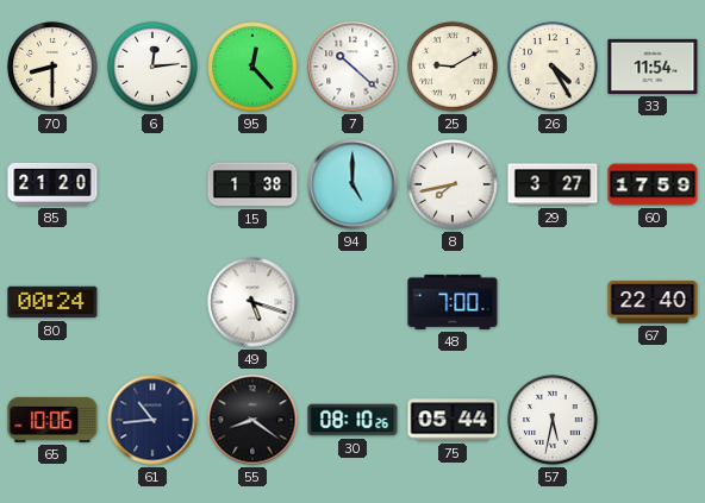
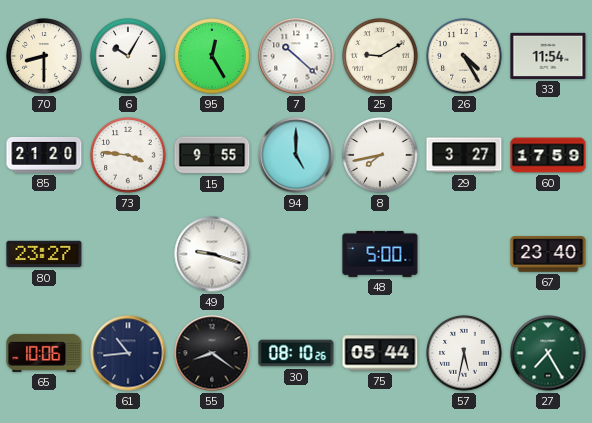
6: 12:14 -> 10:05
95: 12:23 -> 12:25
73: none -> 3:46
15: 1:38 -> 9:55
80: 00:24 -> 23:27
49: 5:18 -> 9:18
48: 7:00 -> 5:00
67: 22:40 -> 23:40
27: none -> 7:25
